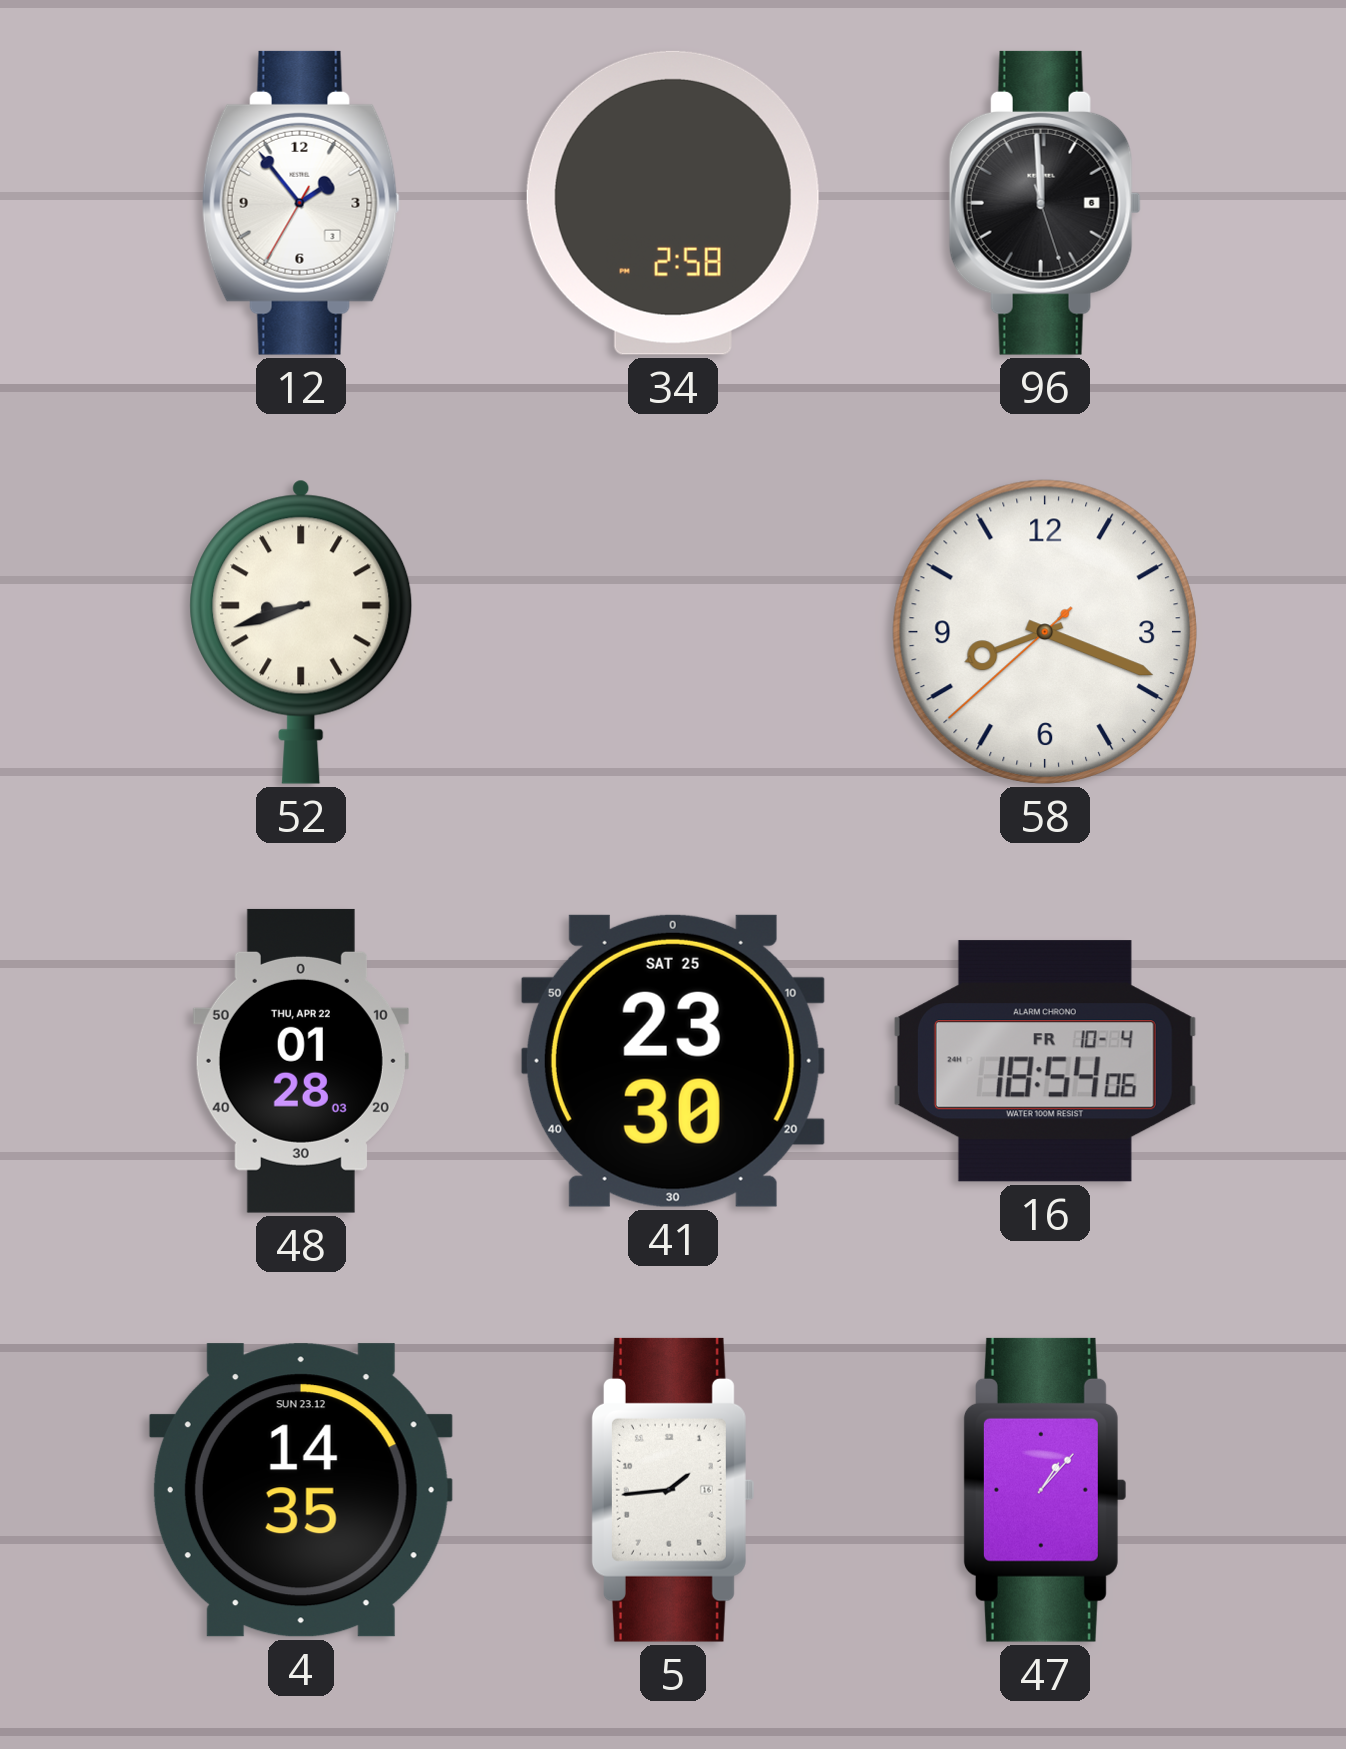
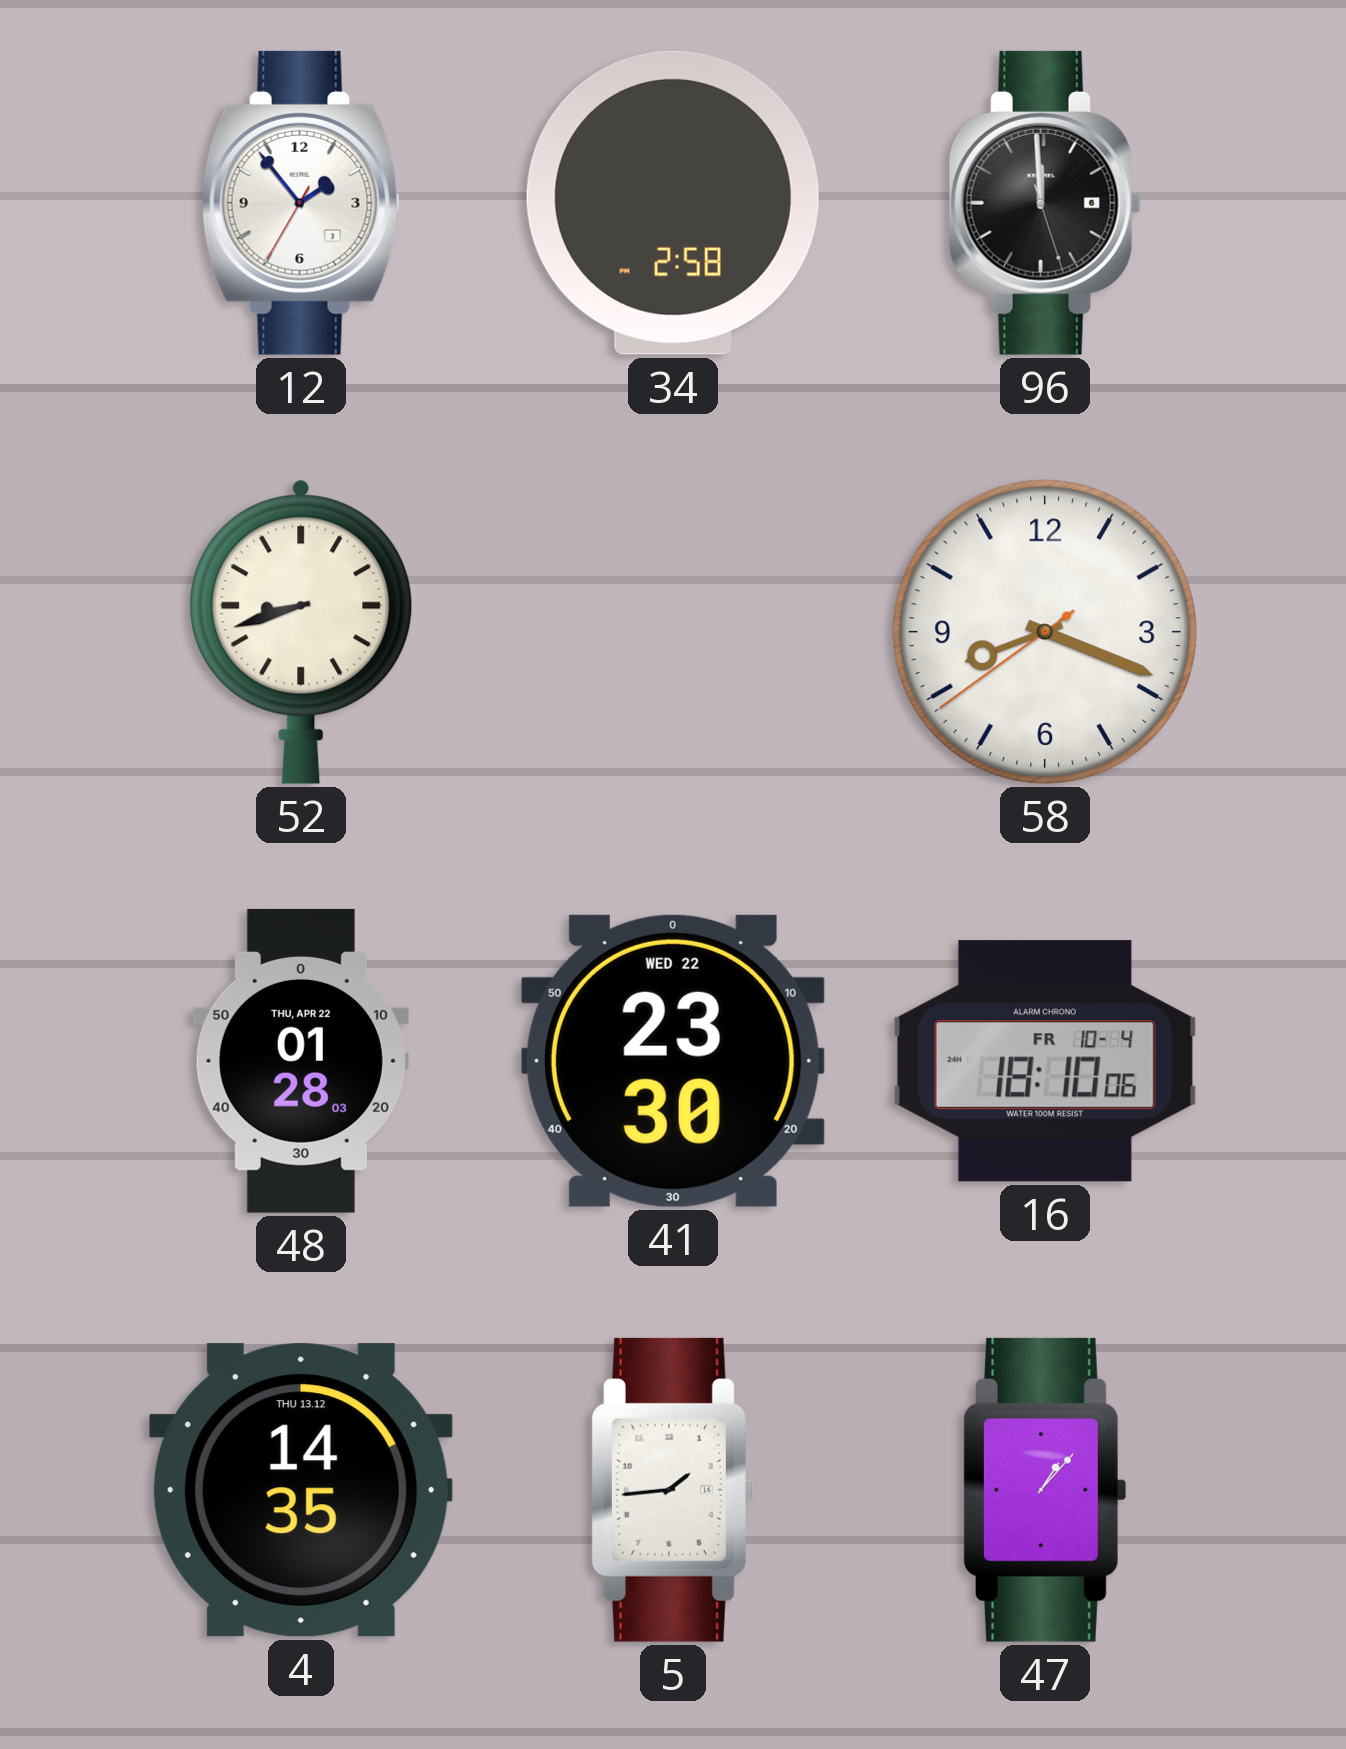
58: 8:18:38 -> 8:18:39
41 date: SAT 25 -> WED 22
16: 18:54 -> 18:10
4 date: SUN 23.12 -> THU 13.12
